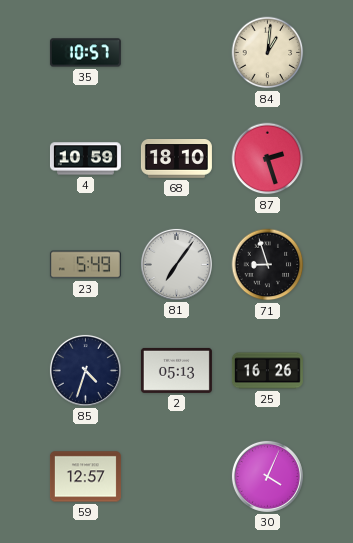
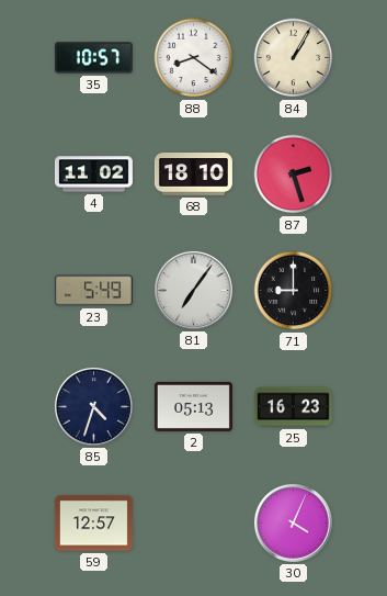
88: none -> 8:21
84: 1:01 -> 1:05
4: 10:59 -> 11:02
71: 8:57 -> 9:00
25: 16:26 -> 16:23
